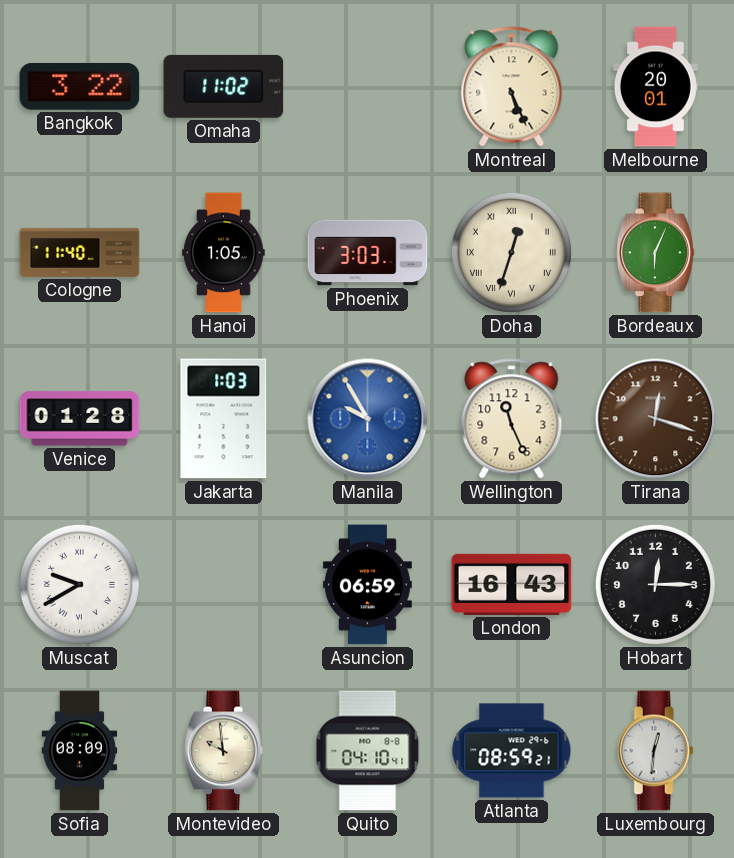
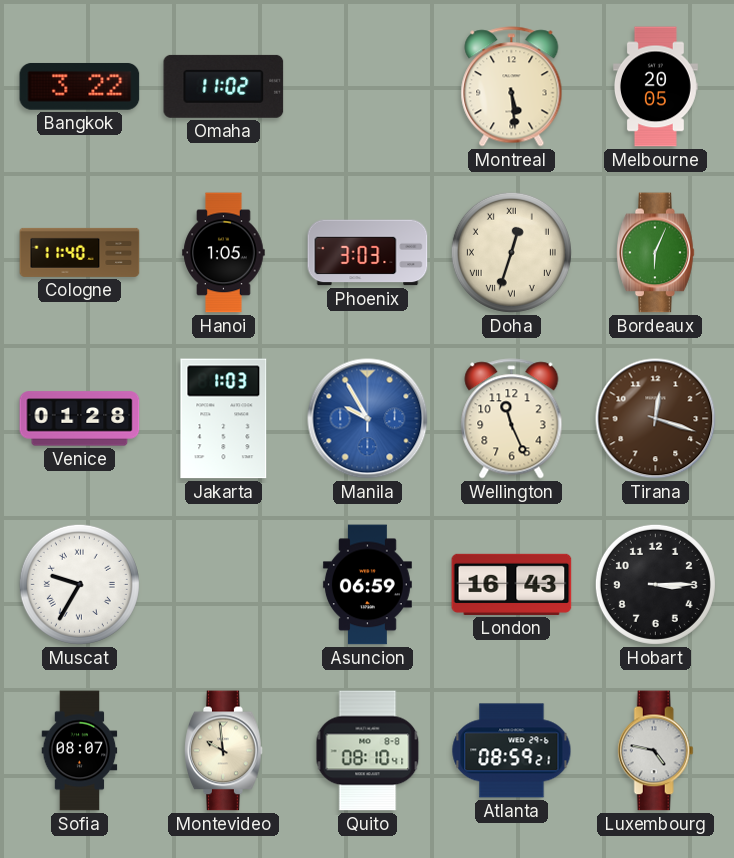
Montreal: 5:26 -> 5:29
Melbourne: 20:01 -> 20:05
Muscat: 9:40 -> 9:35
Hobart: 12:15 -> 3:15
Sofia: 08:09 -> 08:07
Quito: 04:10 -> 08:10
Luxembourg: 12:31 -> 4:47
